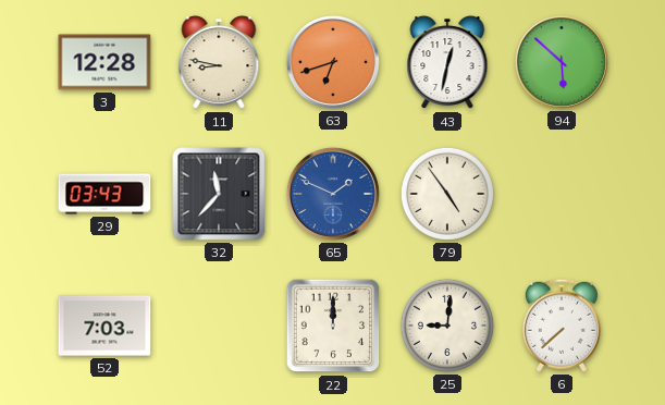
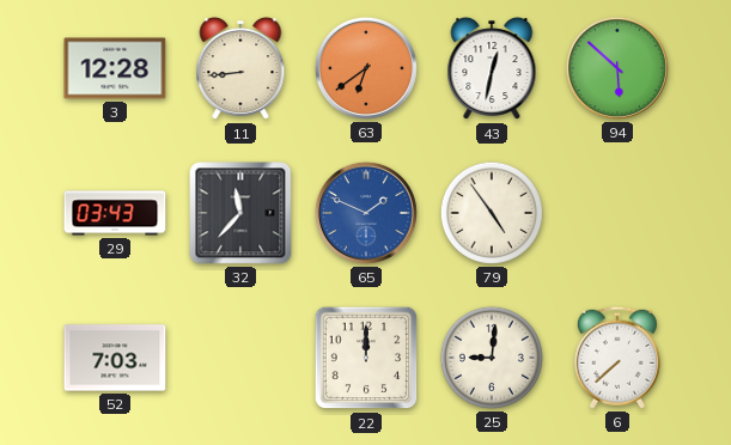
11: 8:47 -> 8:44
63: 6:42 -> 6:39
